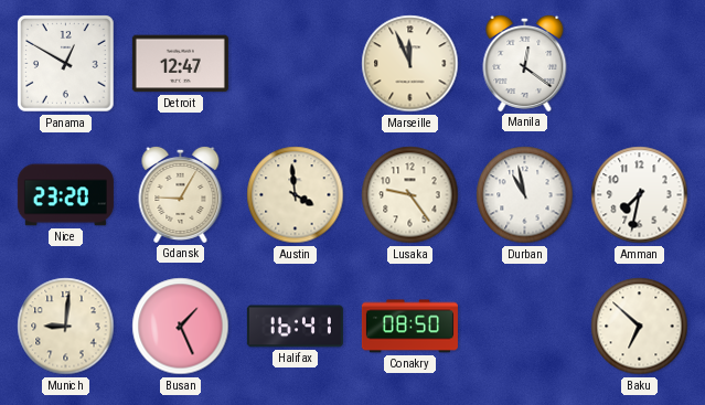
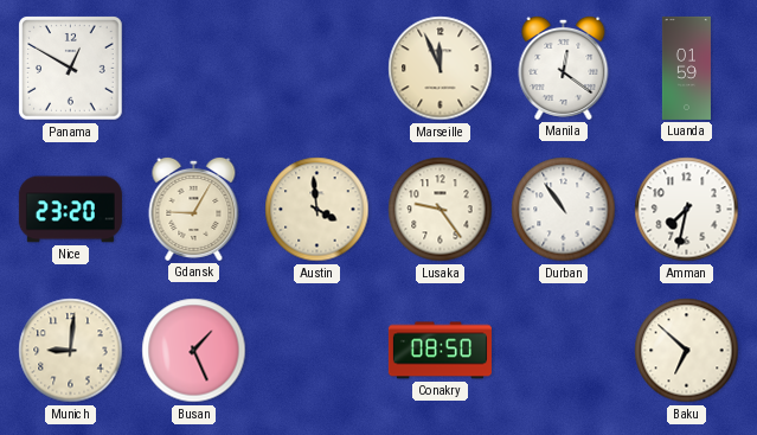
Detroit: 12:47 -> none
Luanda: none -> 01:59
Durban: 10:58 -> 10:54
Halifax: 16:41 -> none
